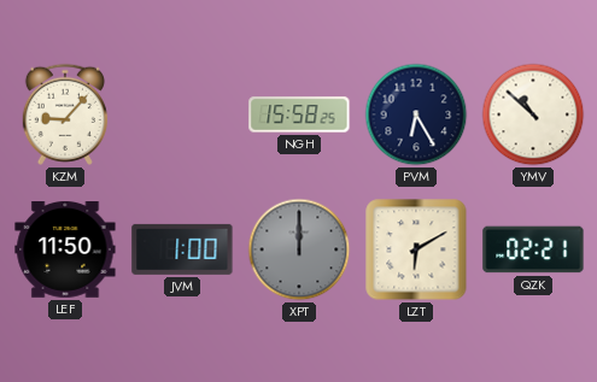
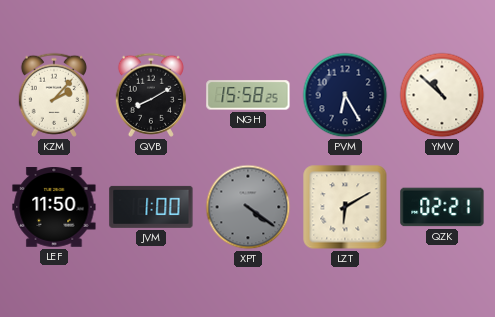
KZM: 9:07 -> 2:07
QVB: none -> 8:10
XPT: 12:00 -> 4:21
